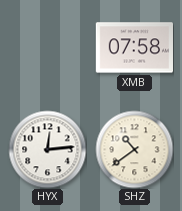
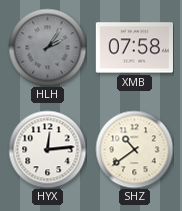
HLH: none -> 2:06
